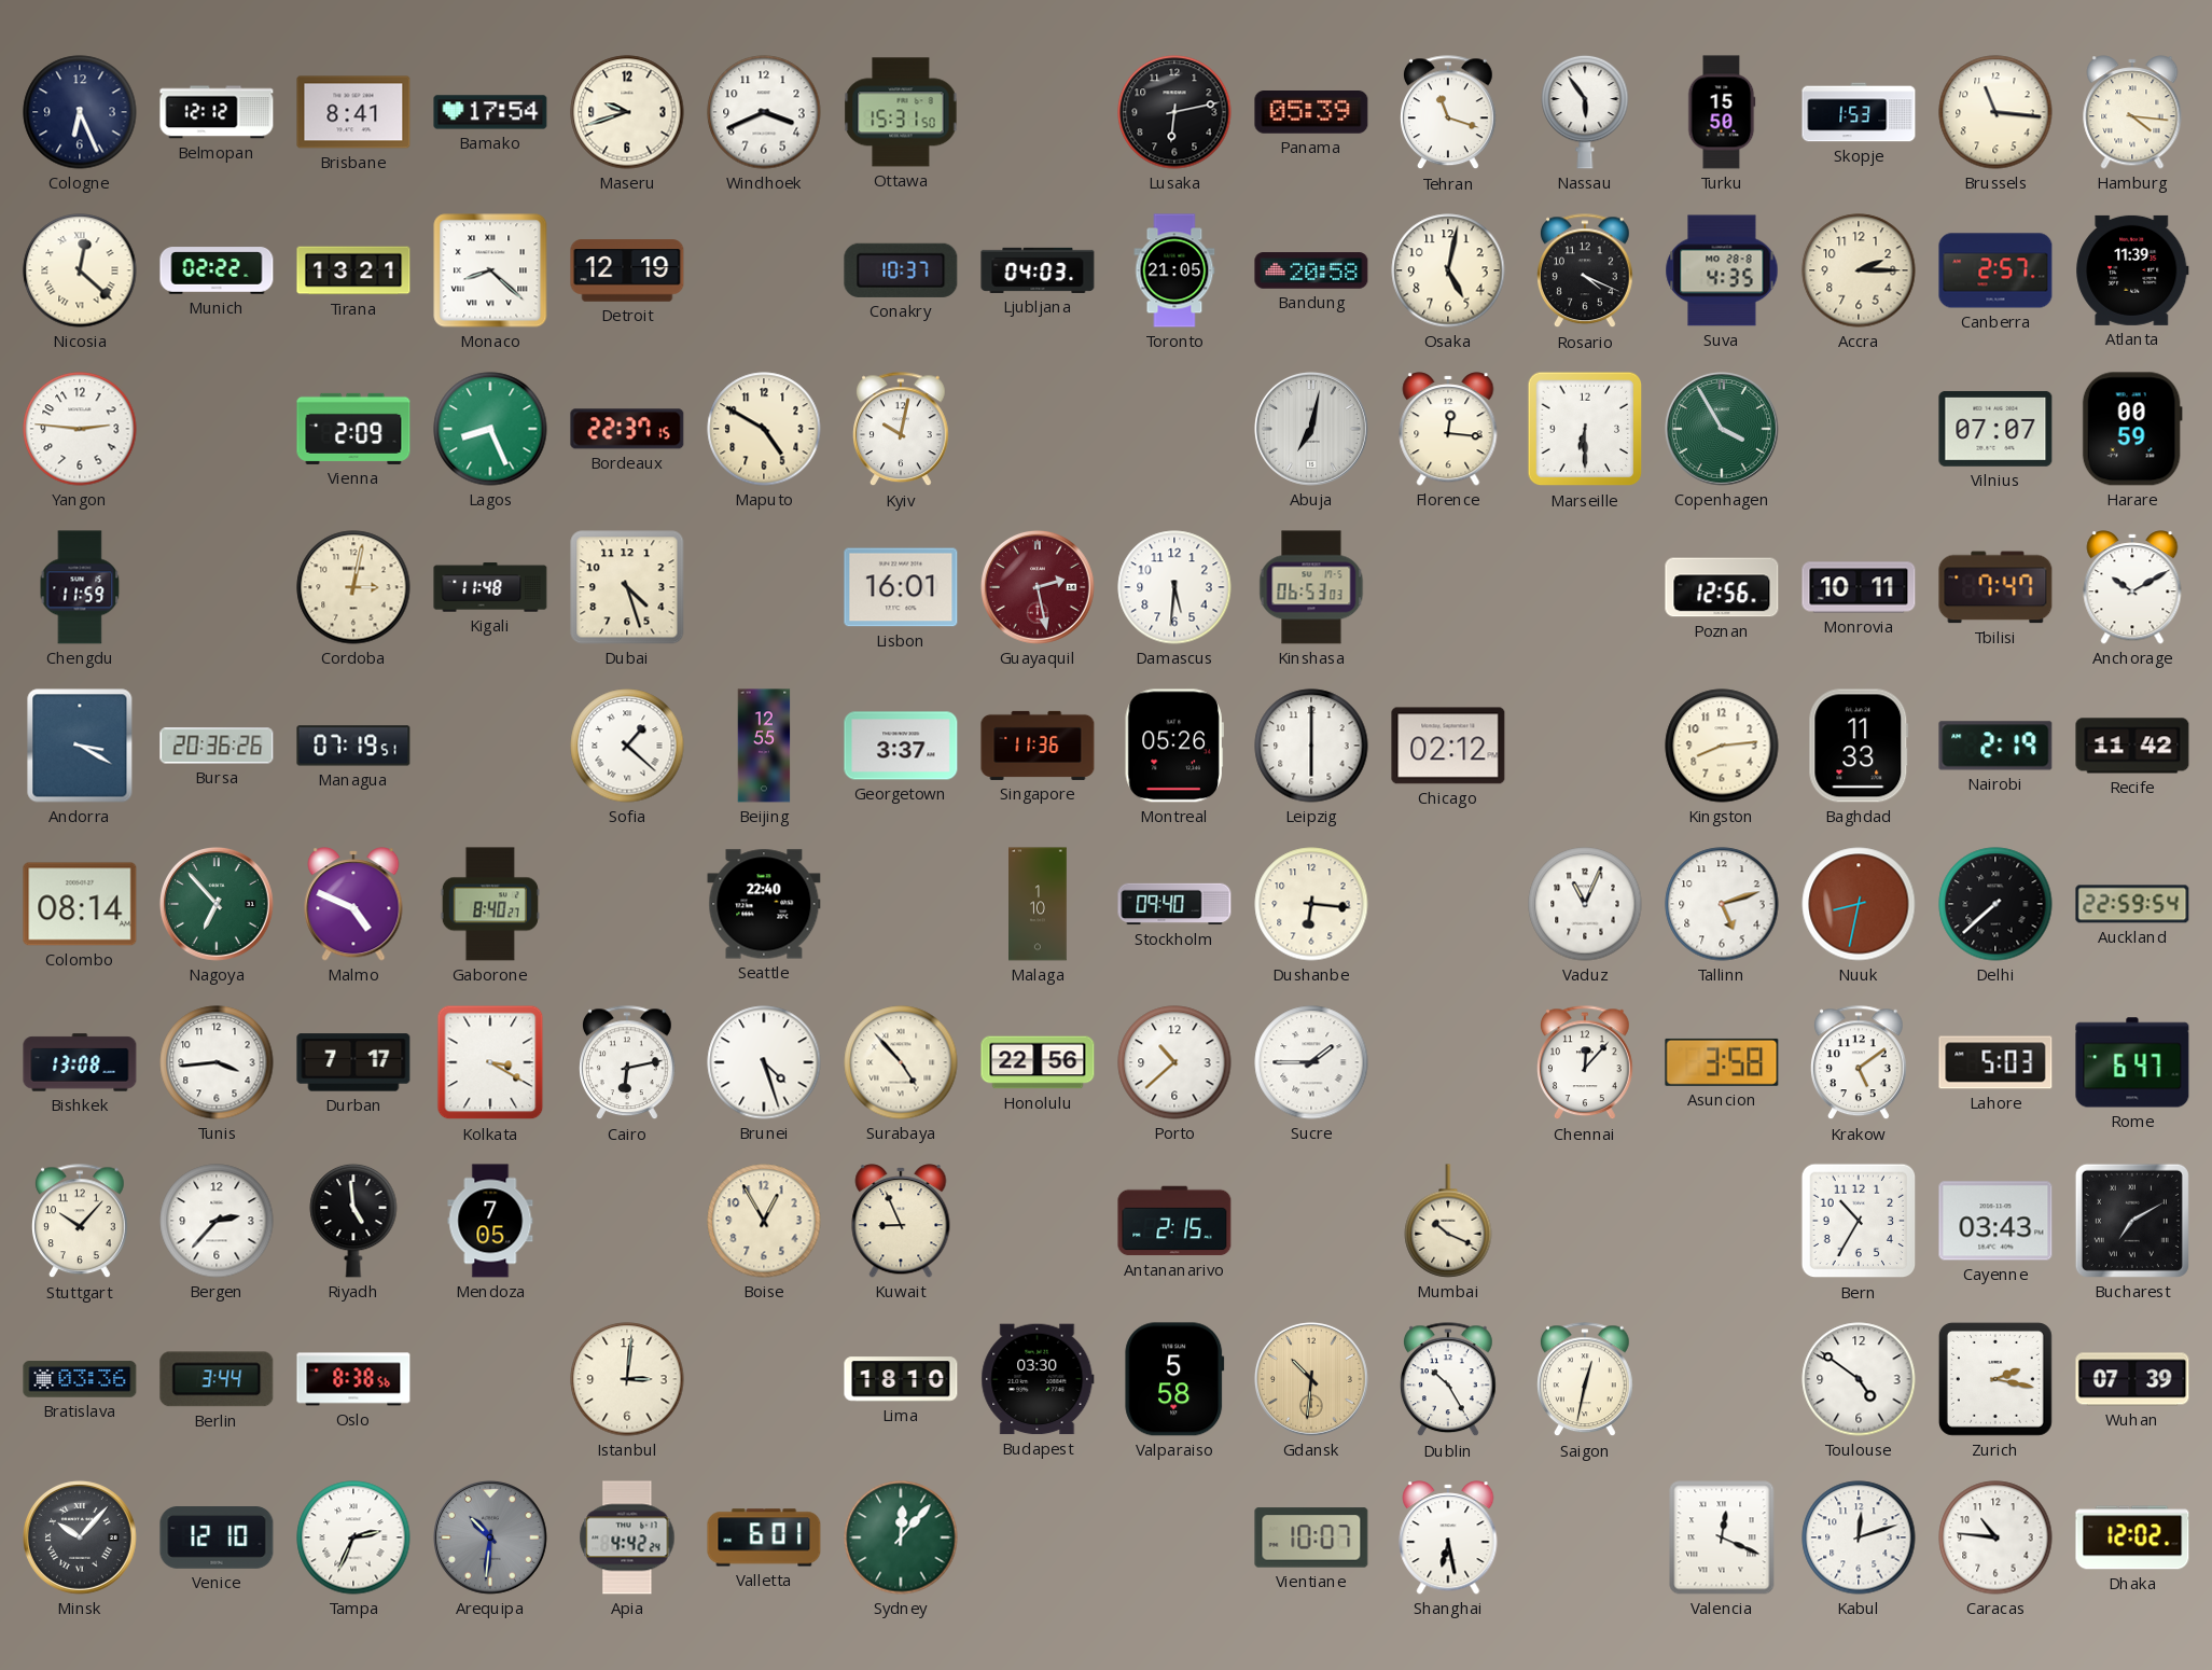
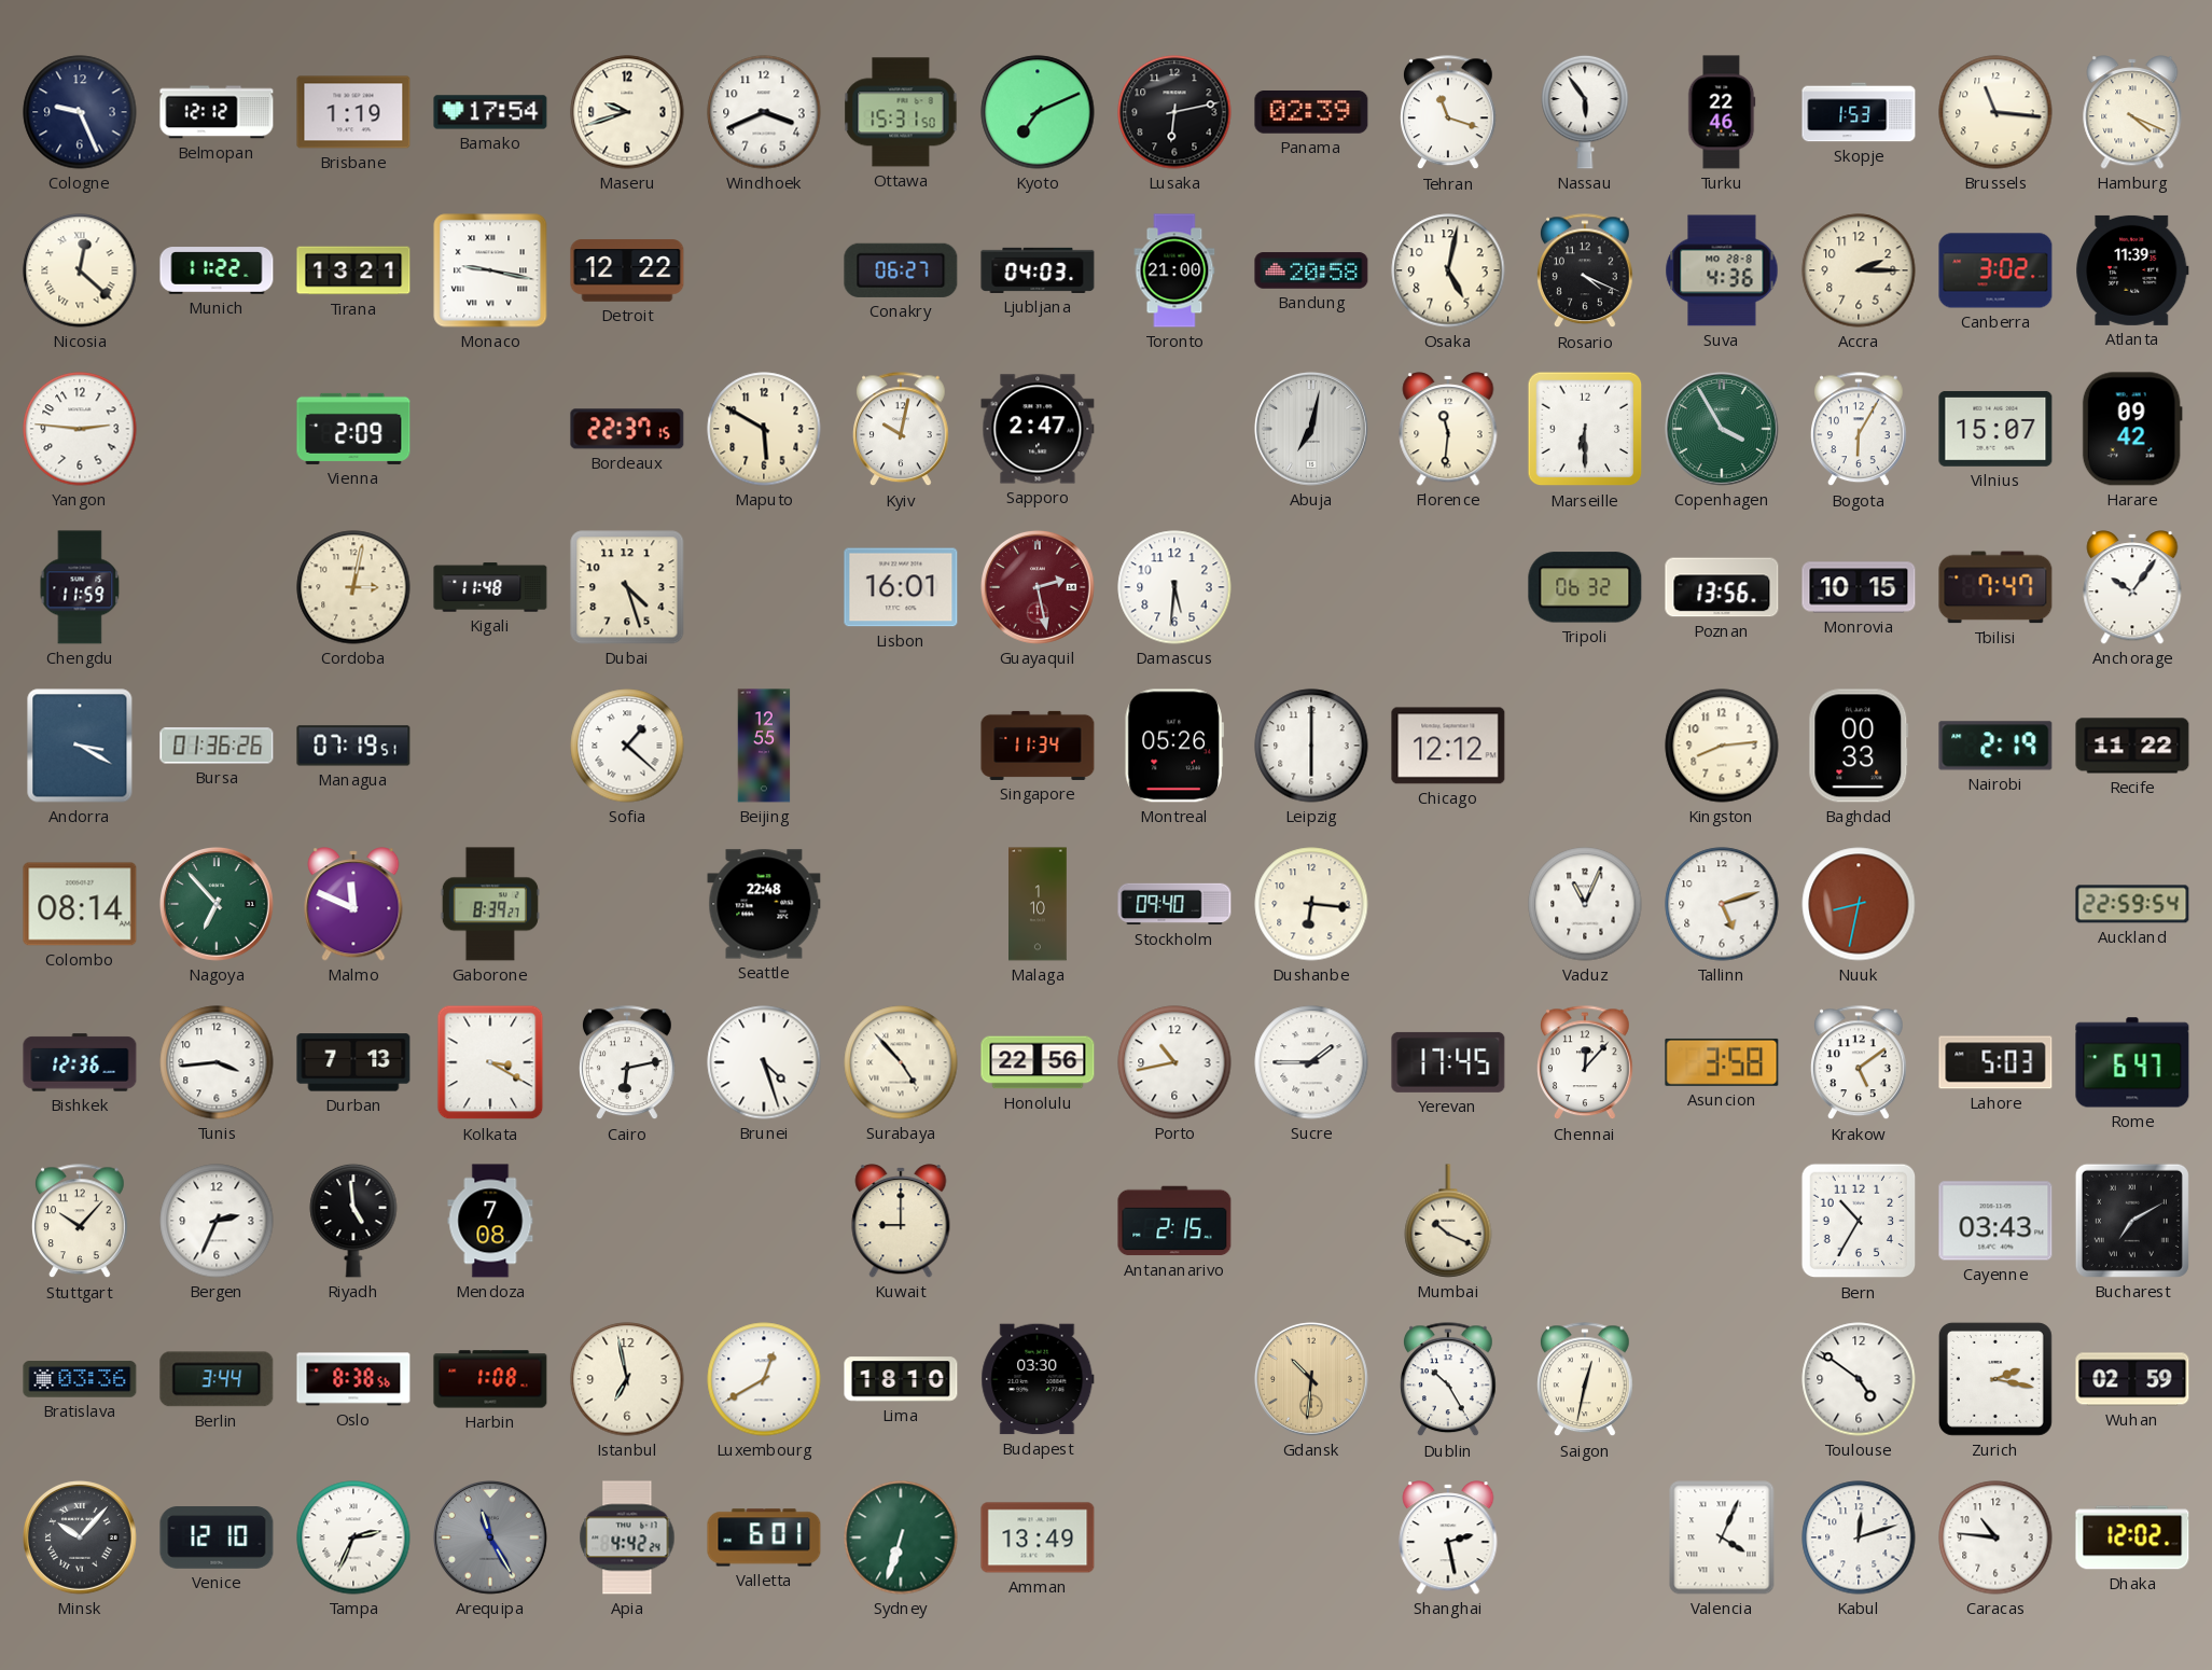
Cologne: 6:26 -> 9:26
Brisbane: 8:41 -> 1:19
Kyoto: none -> 7:11
Panama: 05:39 -> 02:39
Turku: 15:50 -> 22:46
Hamburg: 4:16 -> 4:19
Munich: 02:22 -> 11:22
Monaco: 8:22 -> 9:17
Detroit: 12:19 -> 12:22
Conakry: 10:37 -> 06:27
Toronto: 21:05 -> 21:00
Suva: 4:35 -> 4:36
Canberra: 2:57 -> 3:02
Lagos: 8:26 -> none
Maputo: 4:50 -> 5:50
Sapporo: none -> 2:47
Florence: 12:16 -> 11:31
Bogota: none -> 6:05
Vilnius: 07:07 -> 15:07
Harare: 00:59 -> 09:42
Kinshasa: 06:53 -> none
Tripoli: none -> 06:32
Poznan: 12:56 -> 13:56
Monrovia: 10:11 -> 10:15
Anchorage: 10:10 -> 10:06
Bursa: 20:36 -> 01:36
Georgetown: 3:37 -> none
Singapore: 11:36 -> 11:34
Chicago: 02:12 -> 12:12
Baghdad: 11:33 -> 00:33
Recife: 11:42 -> 11:22
Malmo: 4:49 -> 11:49
Gaborone: 8:40 -> 8:39
Seattle: 22:40 -> 22:48
Delhi: 7:38 -> none
Bishkek: 13:08 -> 12:36
Durban: 7:17 -> 7:13
Porto: 10:38 -> 10:43
Yerevan: none -> 17:45
Bergen: 2:37 -> 2:34
Mendoza: 7:05 -> 7:08
Boise: 12:55 -> none
Kuwait: 8:56 -> 9:00
Harbin: none -> 1:08
Istanbul: 3:01 -> 6:58
Luxembourg: none -> 12:40
Valparaiso: 5:58 -> none
Wuhan: 07:39 -> 02:59
Arequipa: 10:31 -> 11:25
Sydney: 12:07 -> 6:33
Amman: none -> 13:49
Vientiane: 10:07 -> none
Shanghai: 6:28 -> 2:28
Valencia: 12:19 -> 4:04
